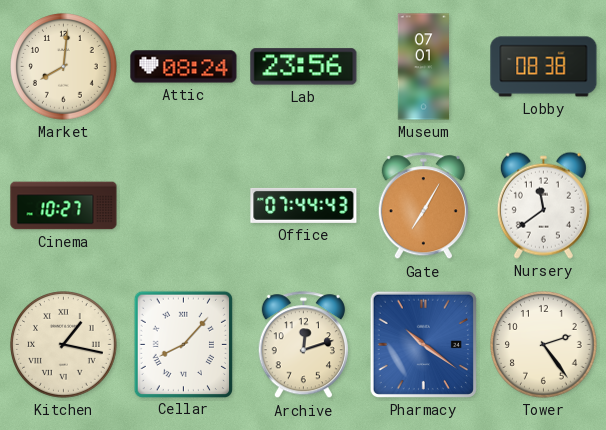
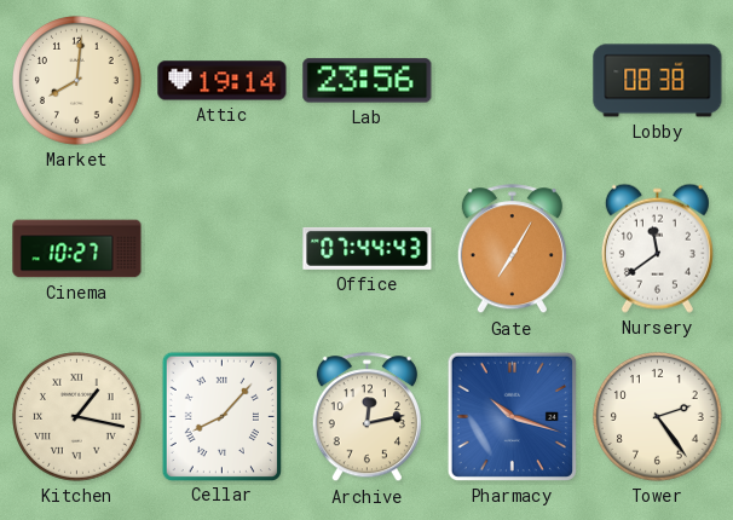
Attic: 08:24 -> 19:14
Museum: 07:01 -> none
Archive: 12:12 -> 12:13
Pharmacy: 10:21 -> 10:18
